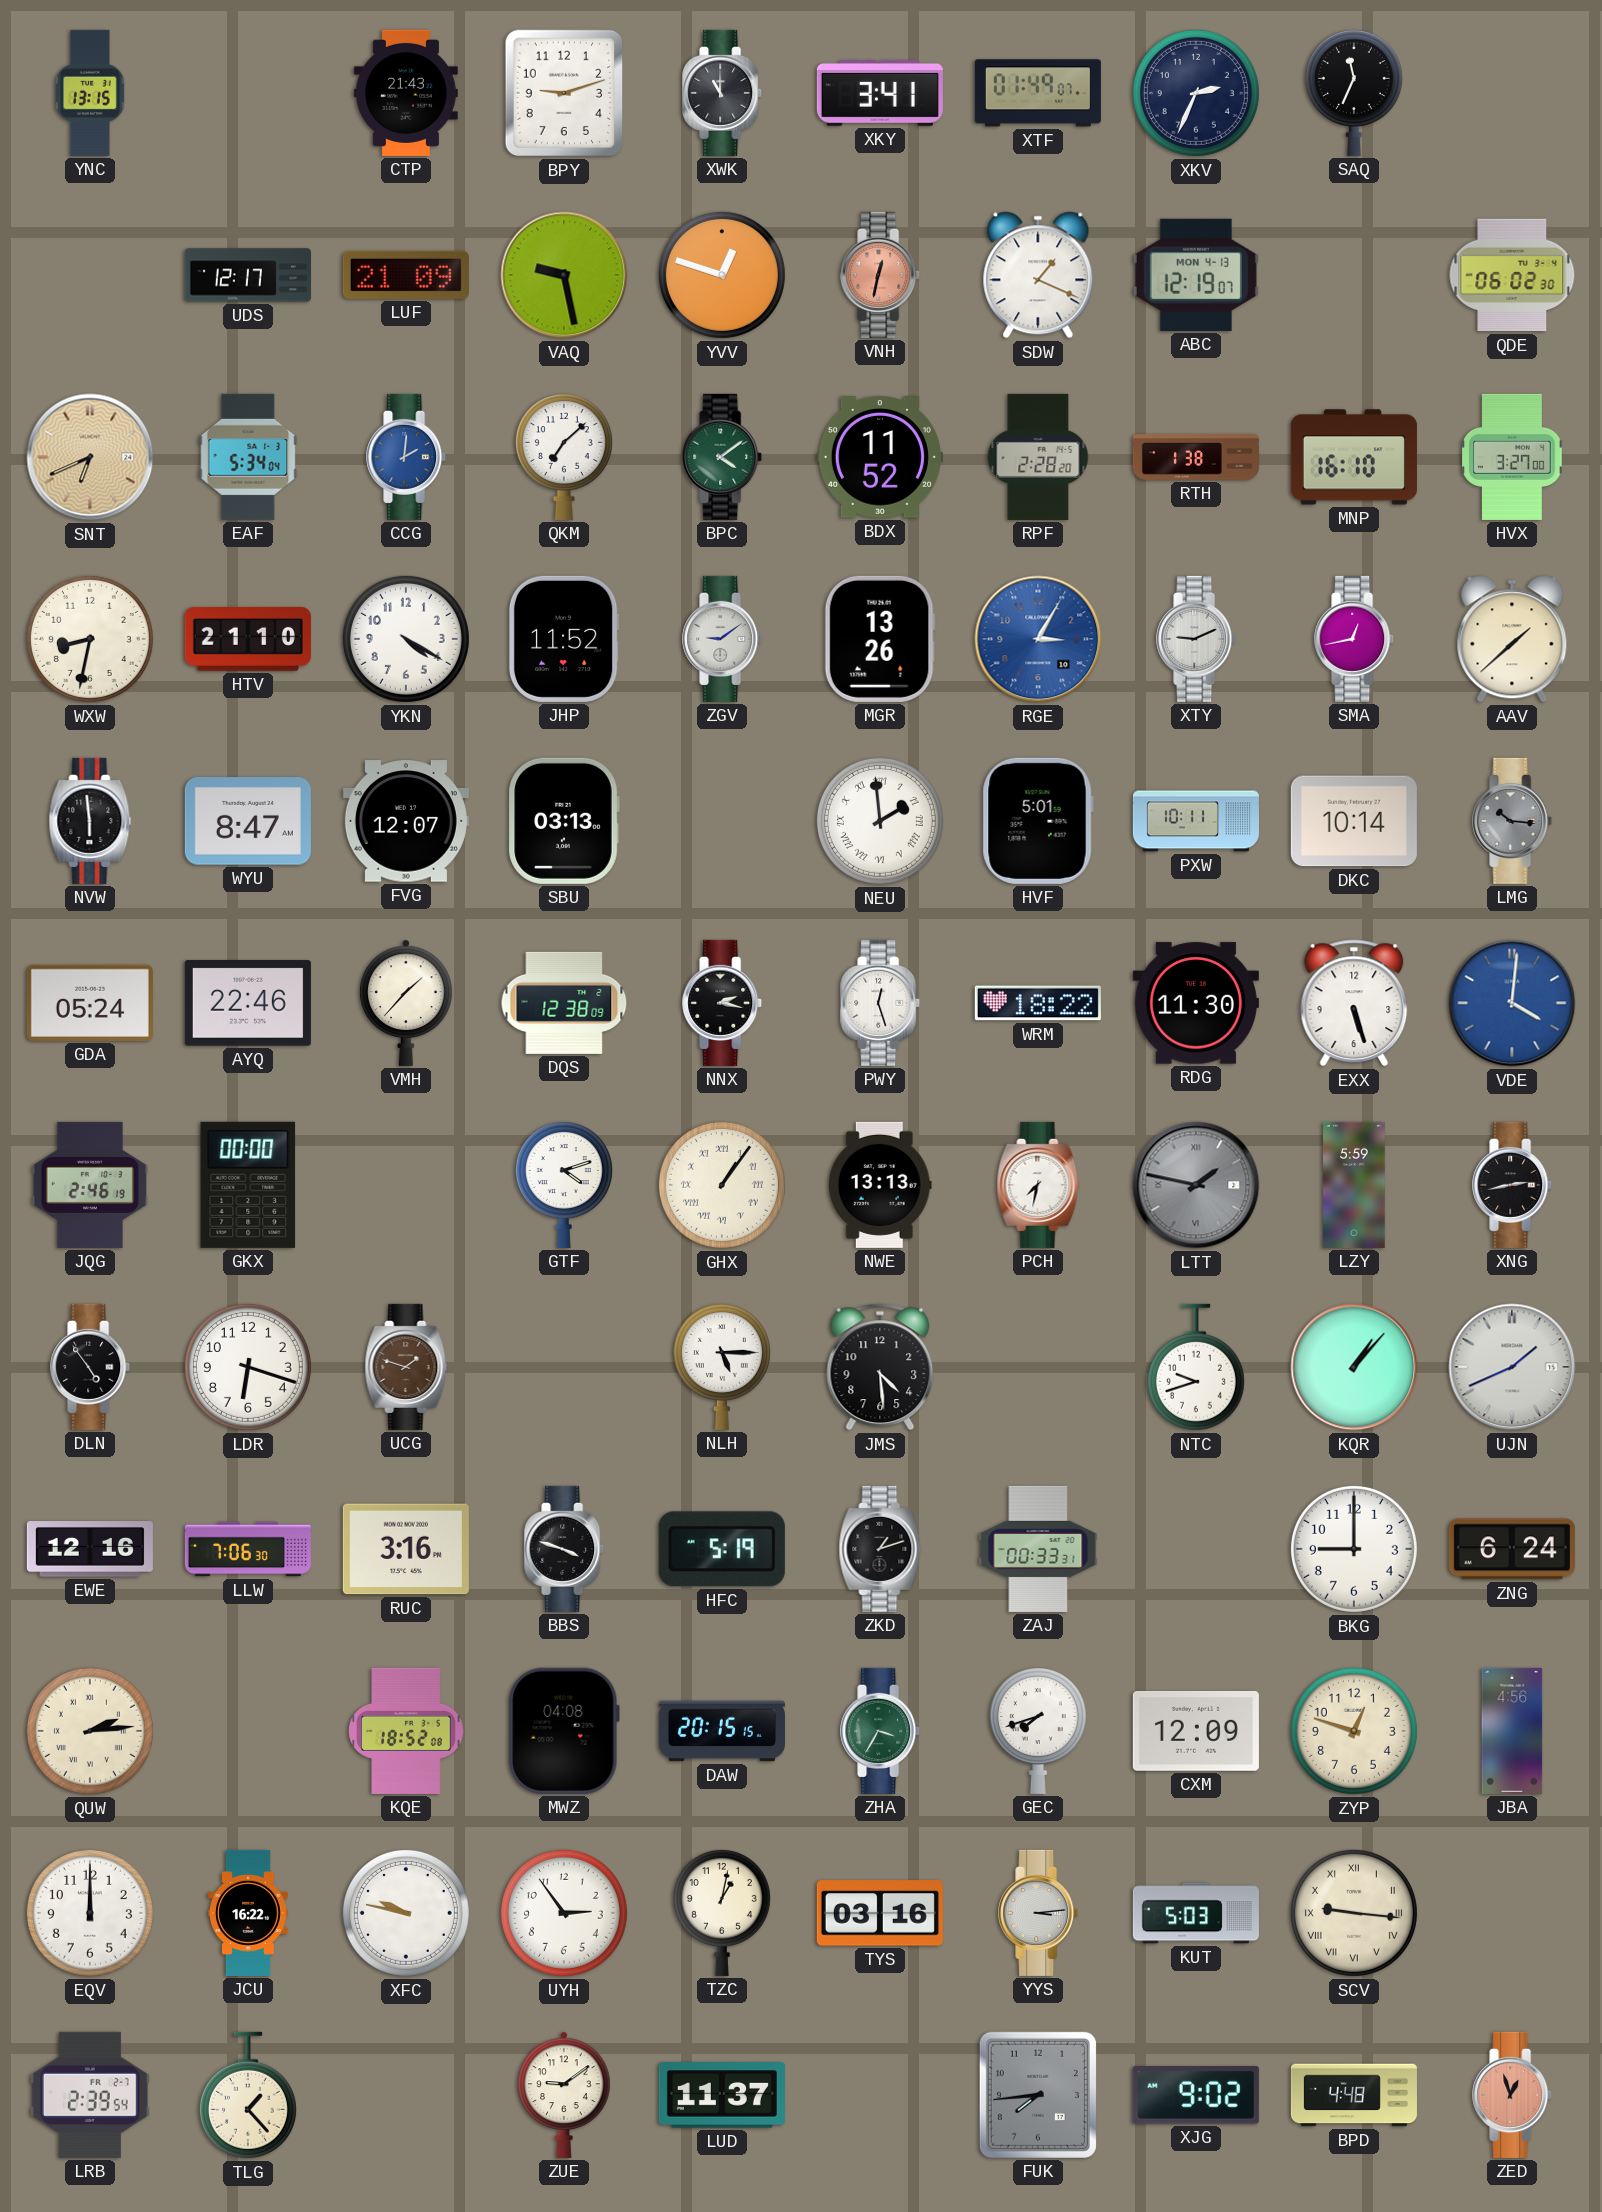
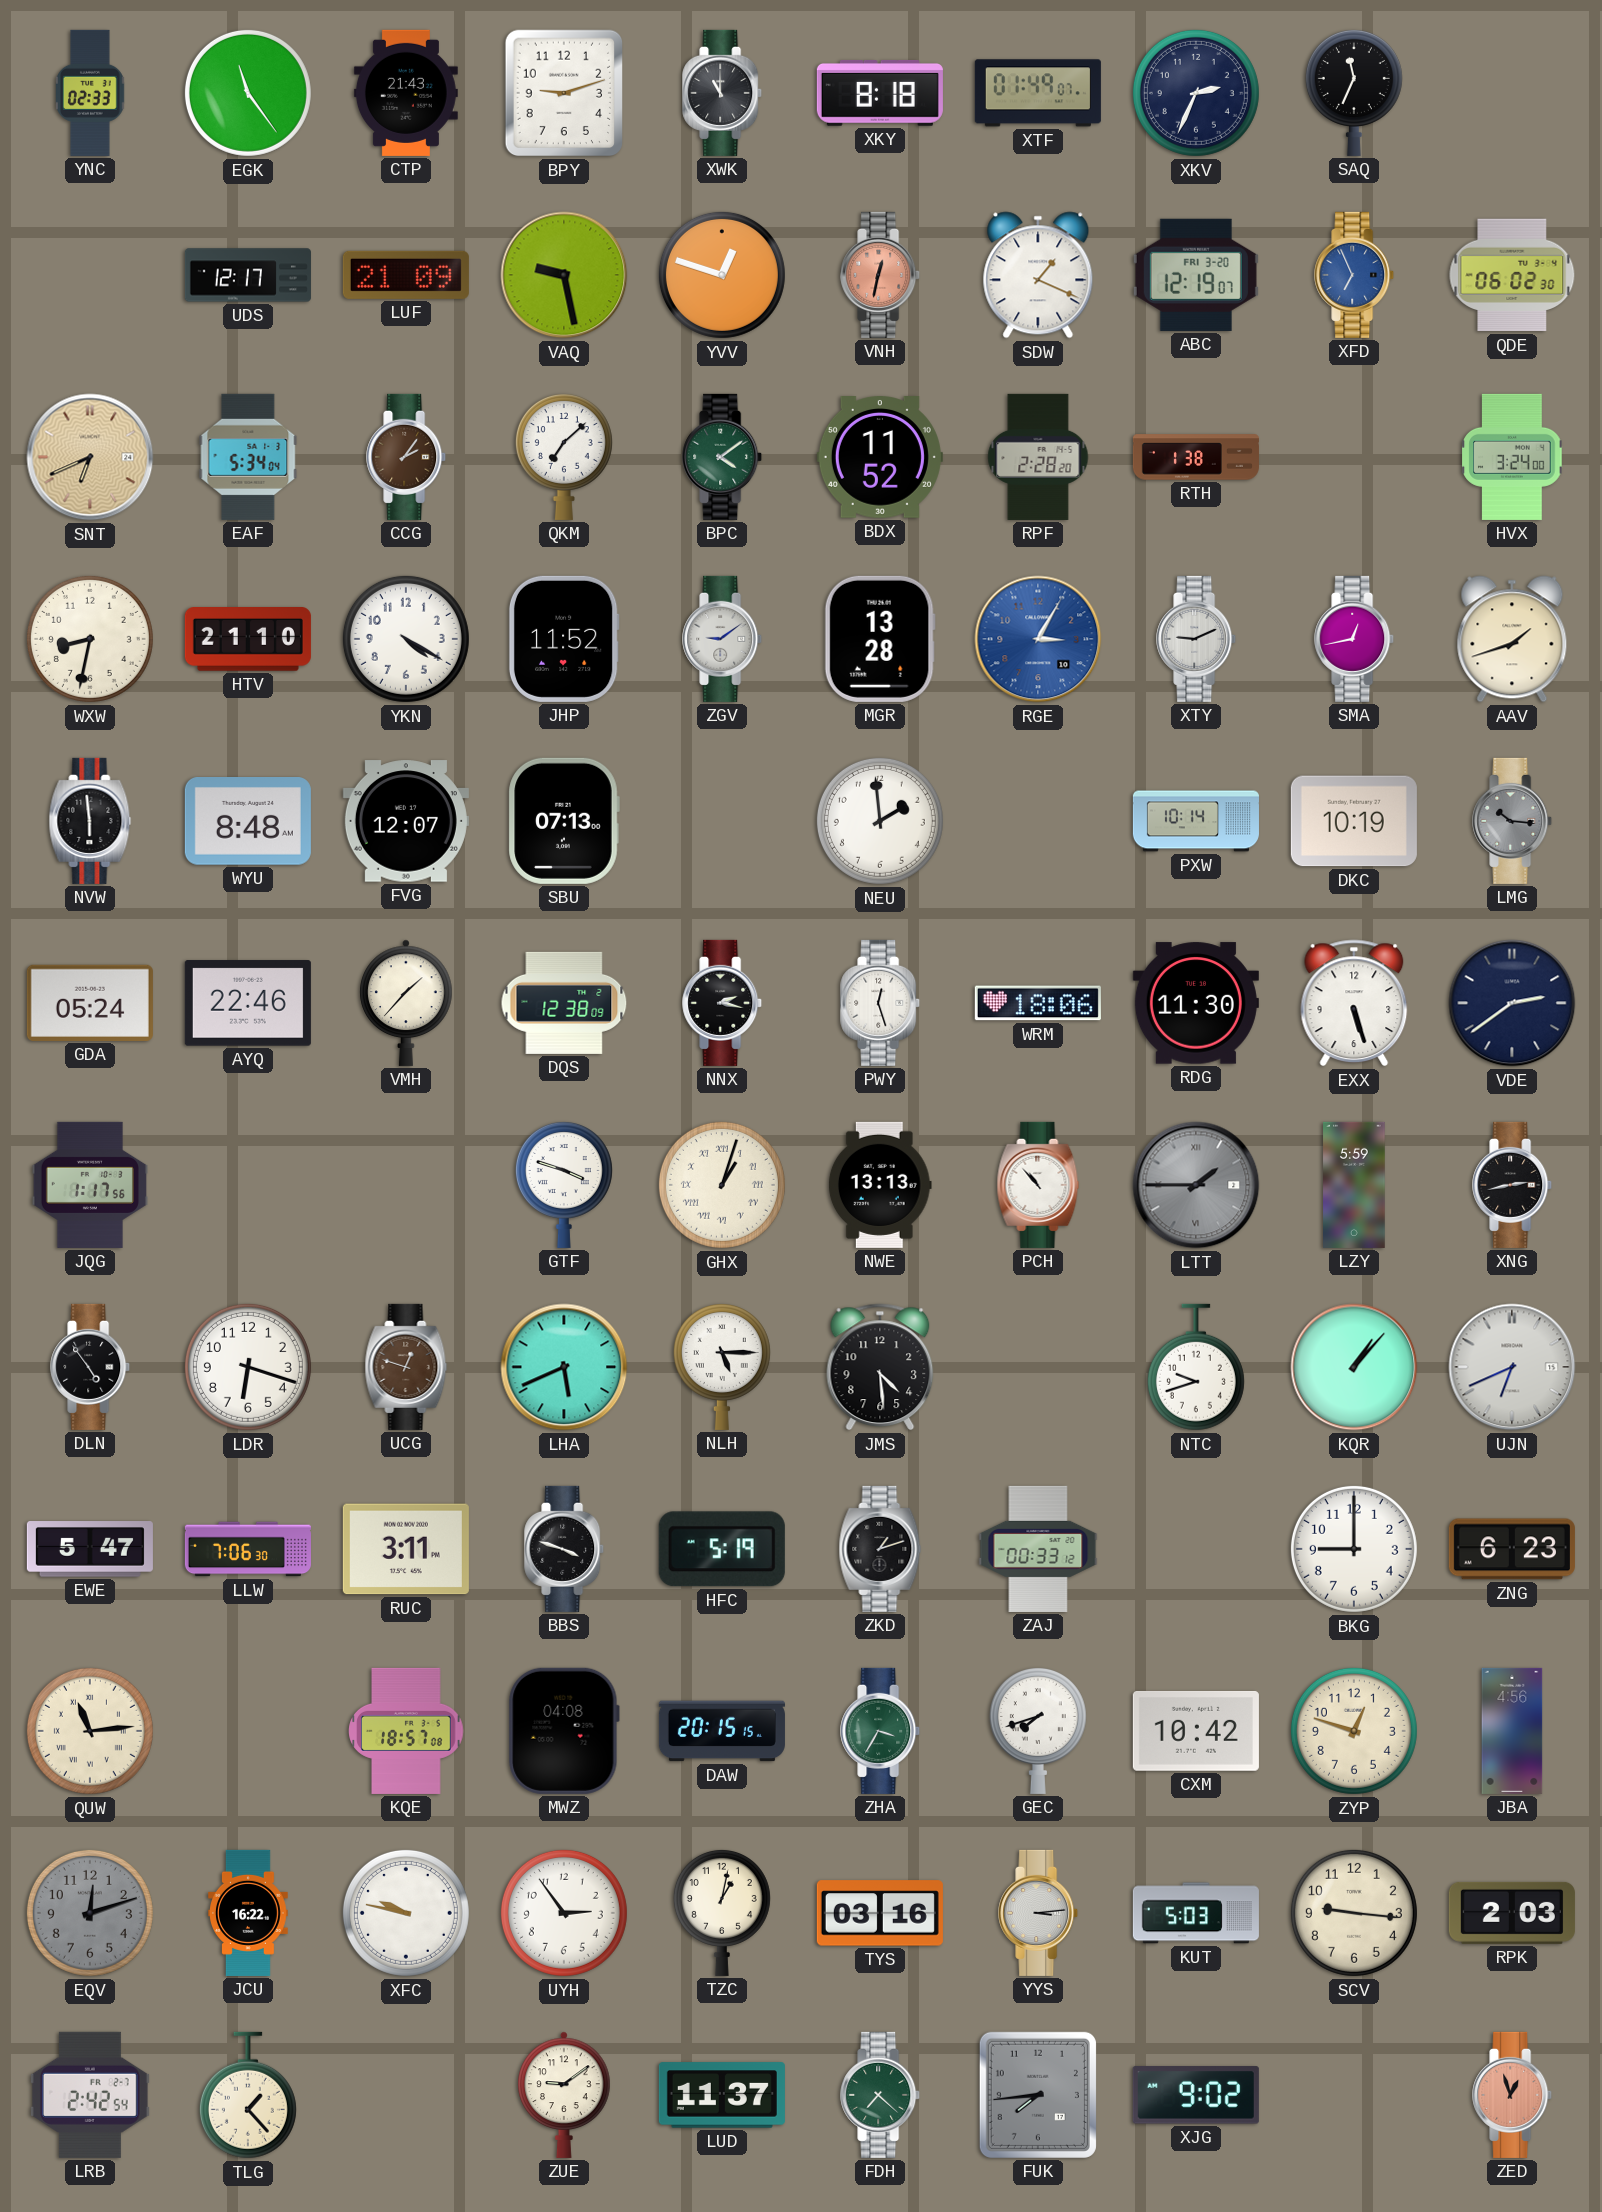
YNC: 13:15 -> 02:33
EGK: none -> 11:24
XKY: 3:41 -> 8:18
ABC date: MON 4-13 -> FRI 3-20
XFD: none -> 6:56
CCG: 2:01 -> 2:06
CCG dial: blue -> brown
MNP: 16:10 -> none
HVX: 3:27 -> 3:24
MGR: 13:26 -> 13:28
AAV: 1:38 -> 1:42
WYU: 8:47 -> 8:48
SBU: 03:13 -> 07:13
NEU numerals: Roman -> Arabic
HVF: 5:01 -> none
PXW: 10:11 -> 10:14
DKC: 10:14 -> 10:19
WRM: 18:22 -> 18:06
VDE: 4:01 -> 2:39
VDE dial: blue -> navy
JQG: 2:46 -> 1:17
GKX: 00:00 -> none
GTF: 4:12 -> 3:48
GHX: 1:06 -> 1:03
PCH: 7:32 -> 10:53
LTT: 1:47 -> 1:45
UCG: 1:48 -> 12:48
LHA: none -> 5:41
UJN: 1:41 -> 6:41
EWE: 12:16 -> 5:47
RUC: 3:16 -> 3:11
ZAJ: 00:33:31 -> 00:33:12
ZNG: 6:24 -> 6:23
QUW: 2:14 -> 11:14
KQE: 18:52 -> 18:57
CXM: 12:09 -> 10:42
EQV: 12:00 -> 12:12
EQV dial: white -> grey
SCV numerals: Roman -> Arabic
RPK: none -> 2:03
LRB: 2:39 -> 2:42
FDH: none -> 7:22
BPD: 4:48 -> none
